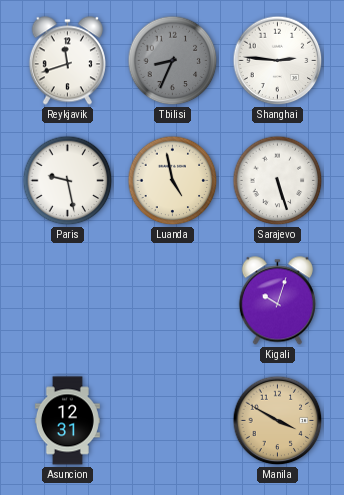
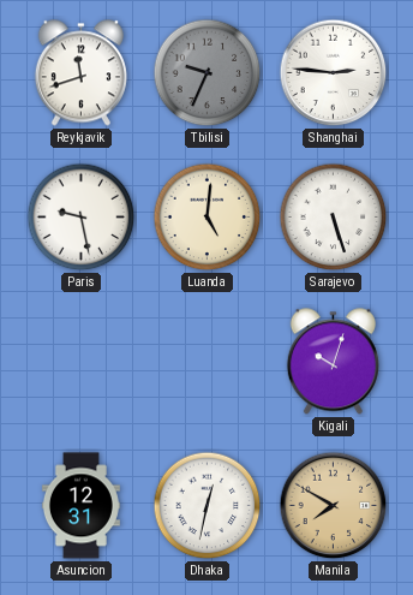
Tbilisi: 8:34 -> 9:34
Luanda: 4:58 -> 5:01
Dhaka: none -> 12:32
Manila: 3:50 -> 7:50
